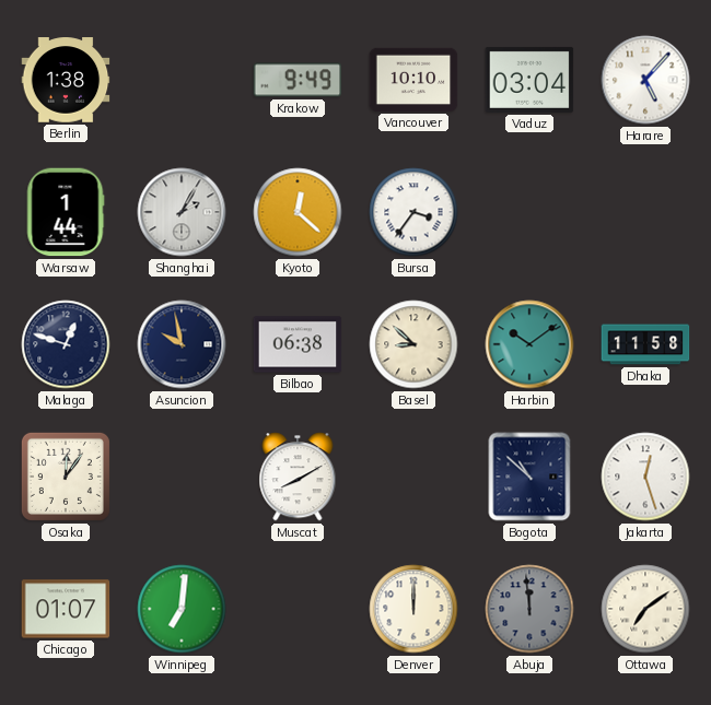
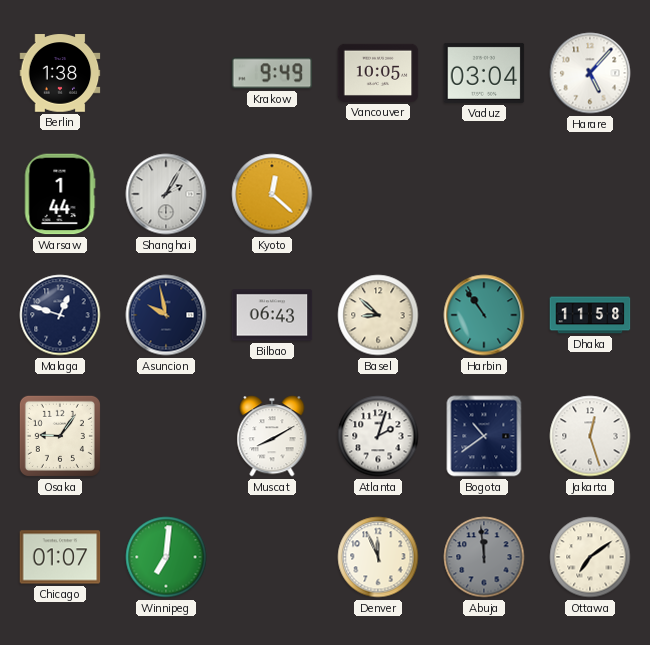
Vancouver: 10:10 -> 10:05
Bursa: 3:36 -> none
Bilbao: 06:38 -> 06:43
Harbin: 10:09 -> 10:54
Osaka: 12:06 -> 9:06
Atlanta: none -> 2:03
Bogota: 10:52 -> 10:39
Denver: 12:00 -> 11:56
